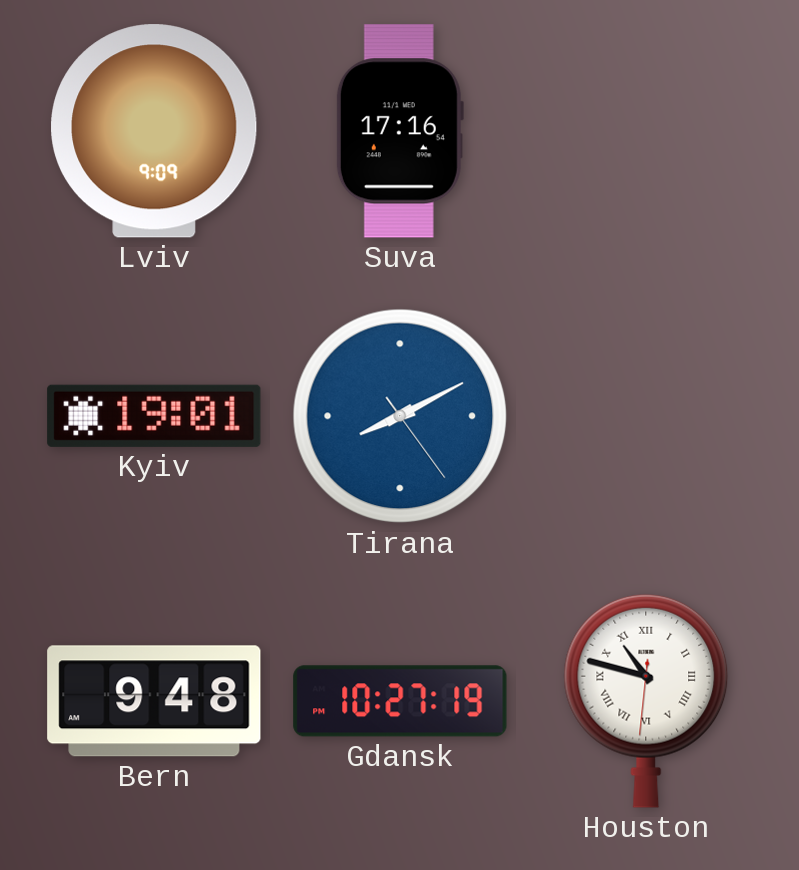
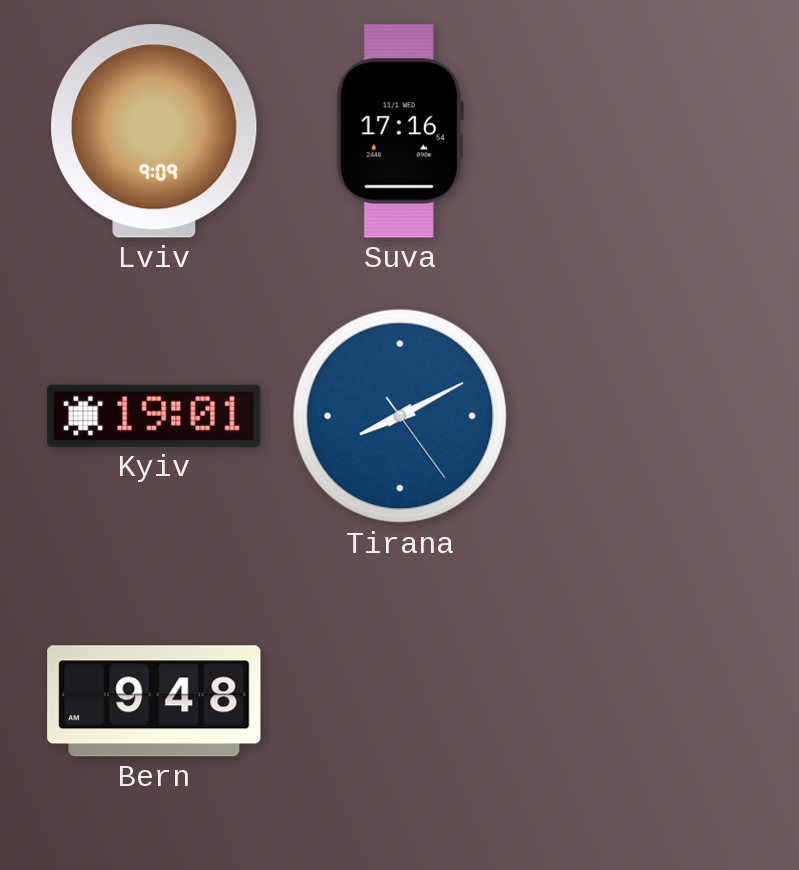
Gdansk: 10:27 -> none
Houston: 10:47 -> none
